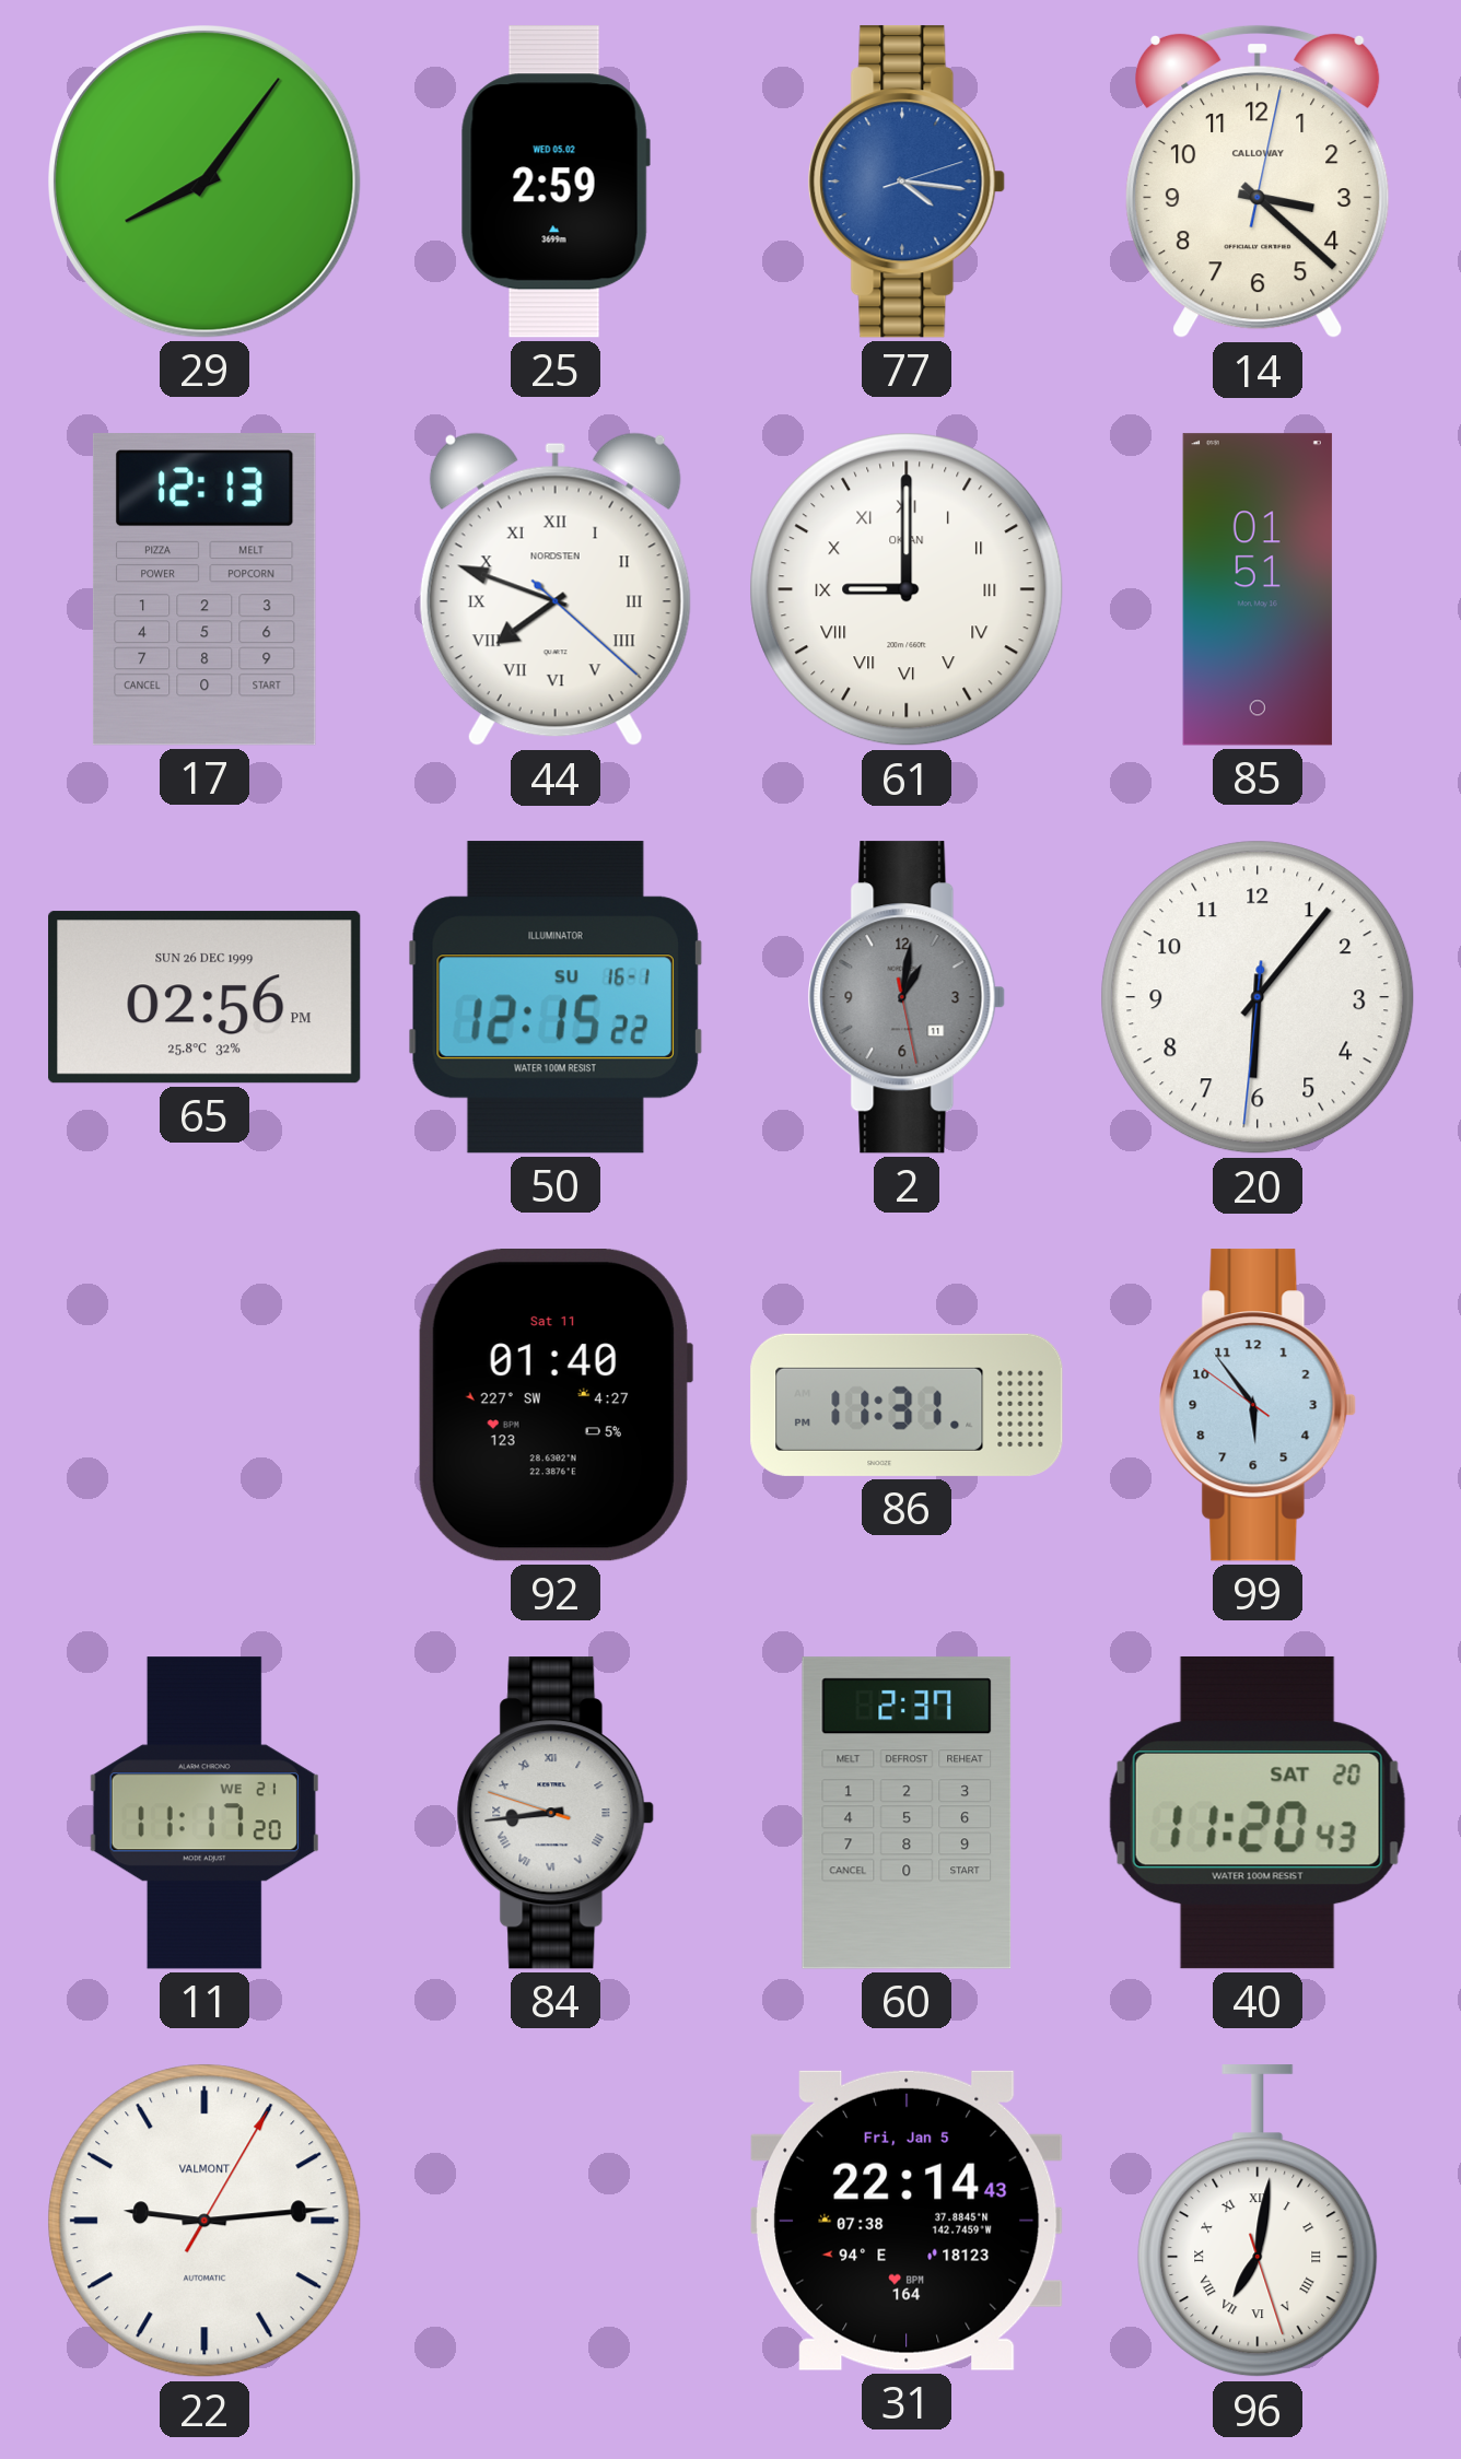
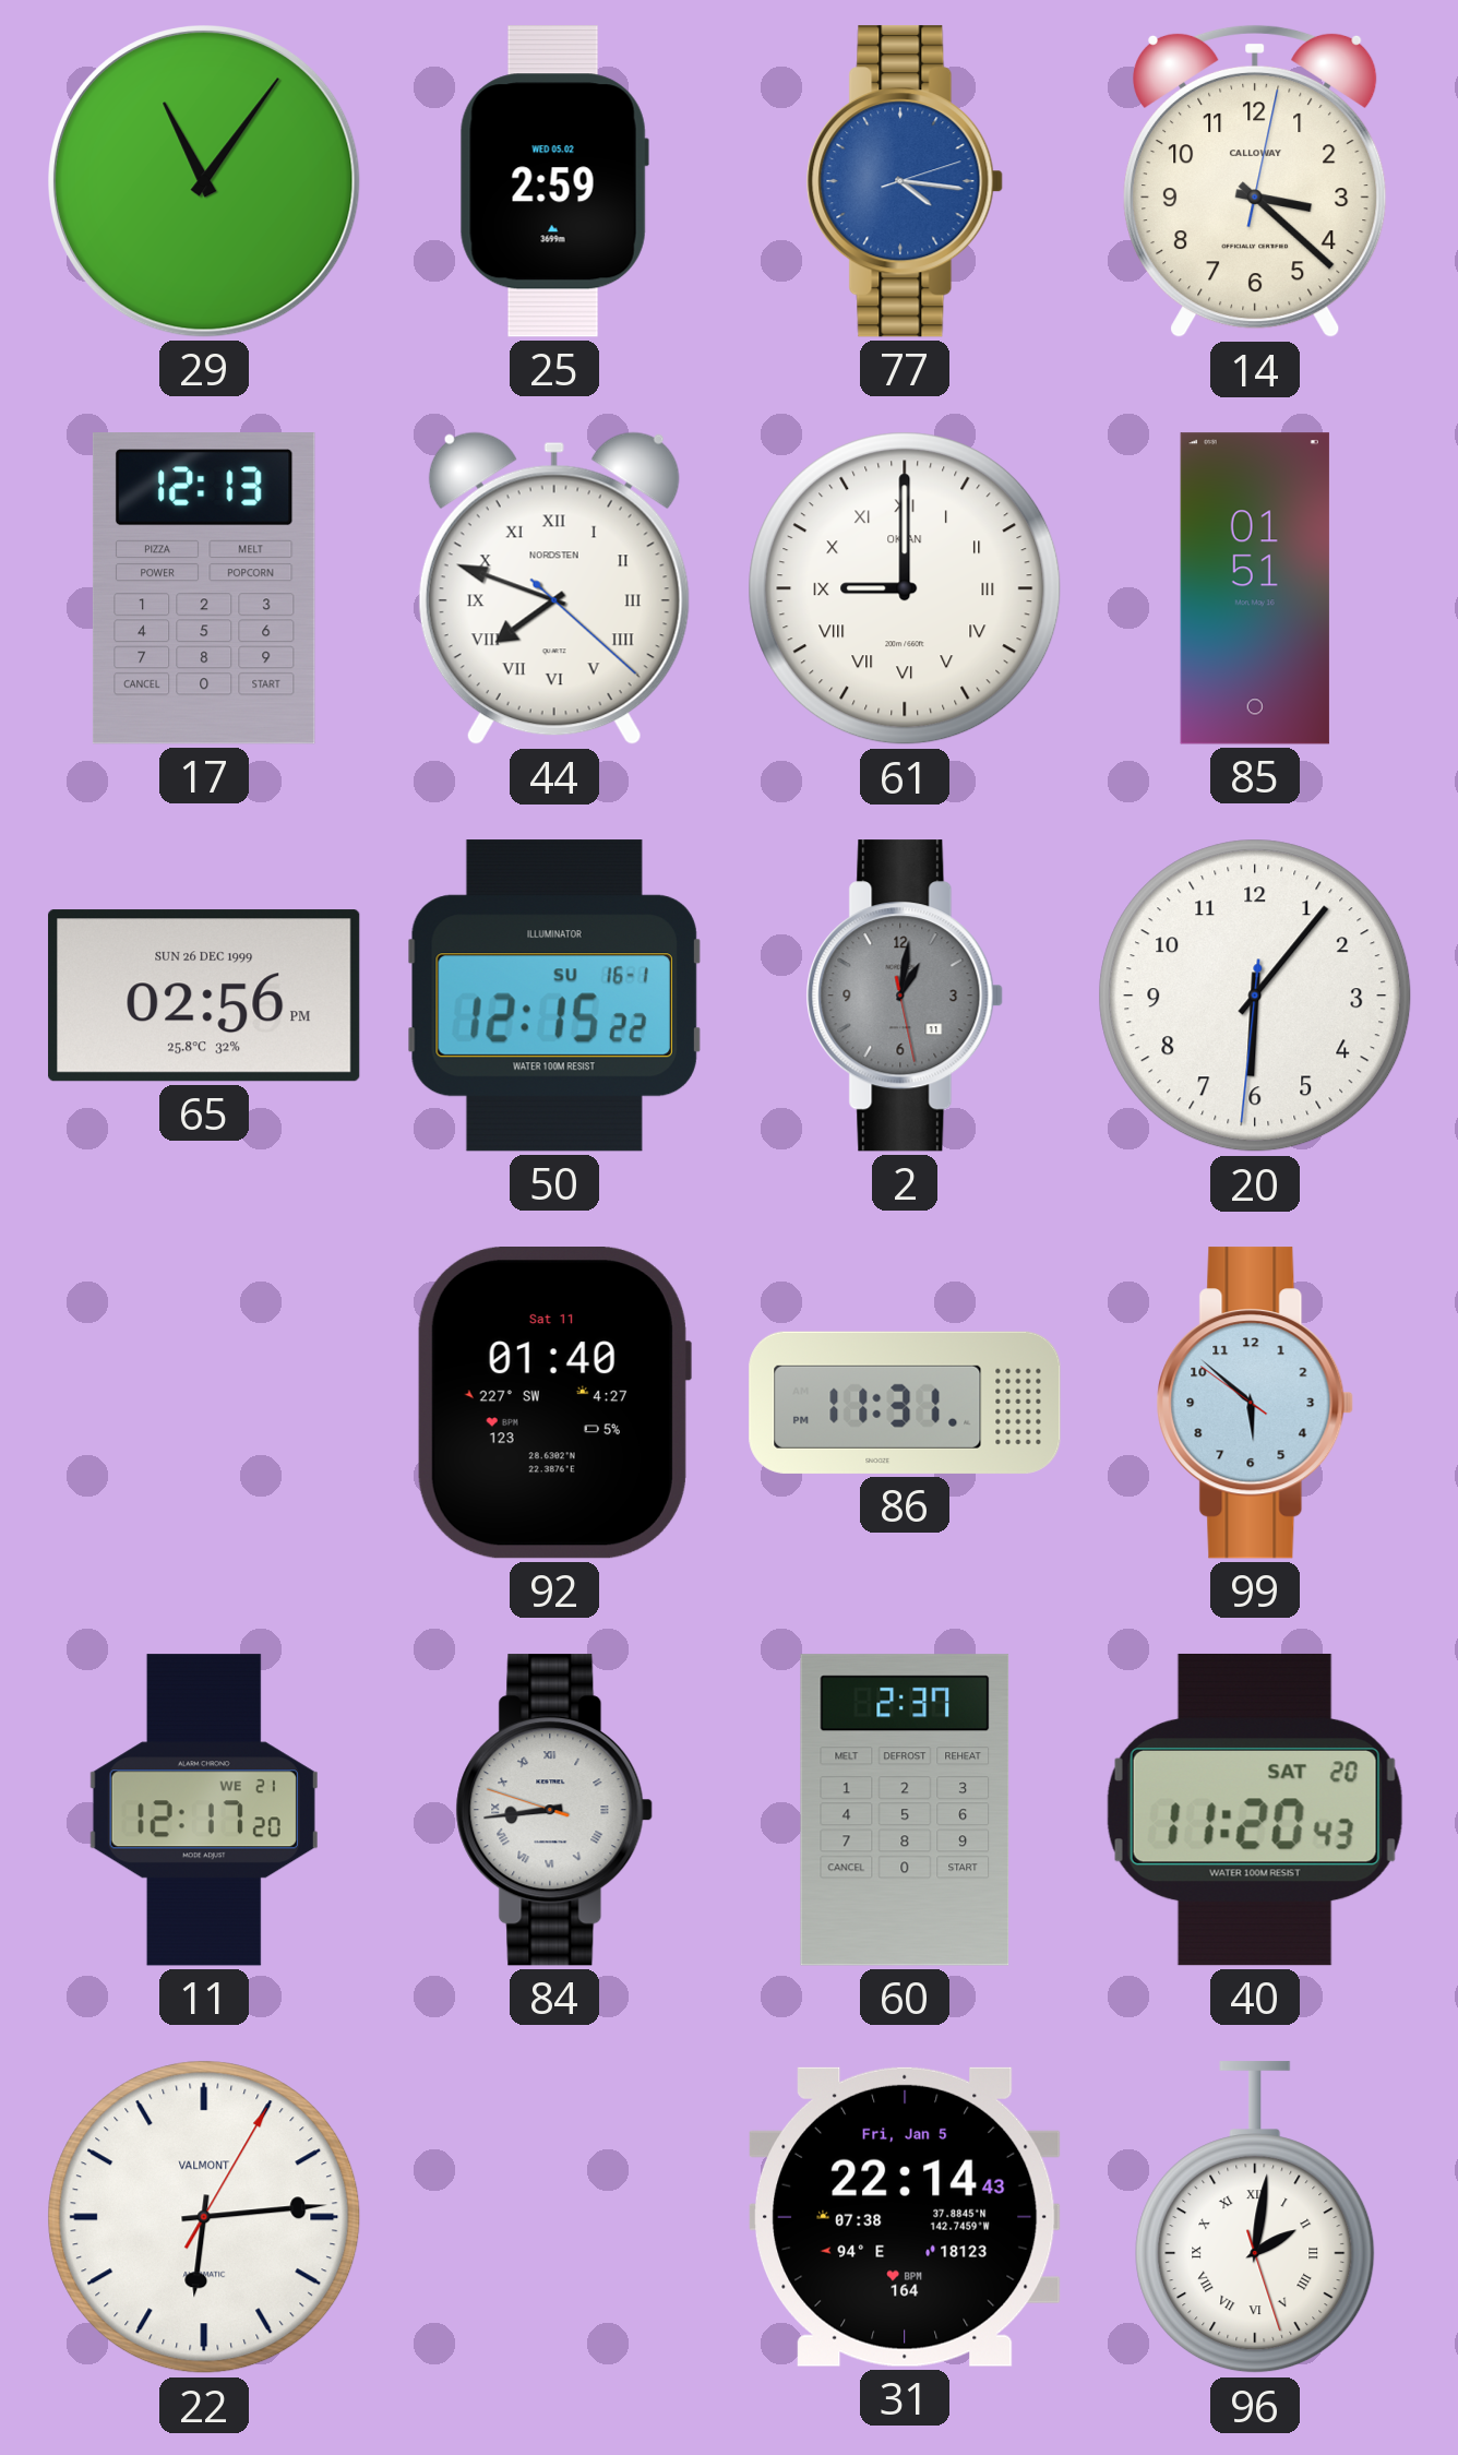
29: 8:06 -> 11:06
99: 5:53 -> 5:51
11: 11:17 -> 12:17
22: 9:14 -> 6:14
96: 7:01 -> 2:01
